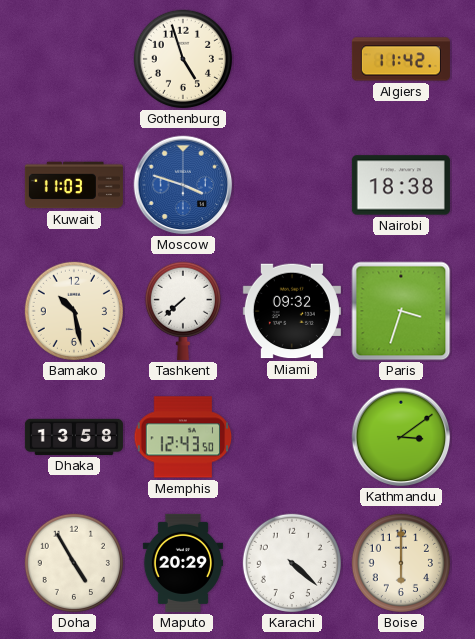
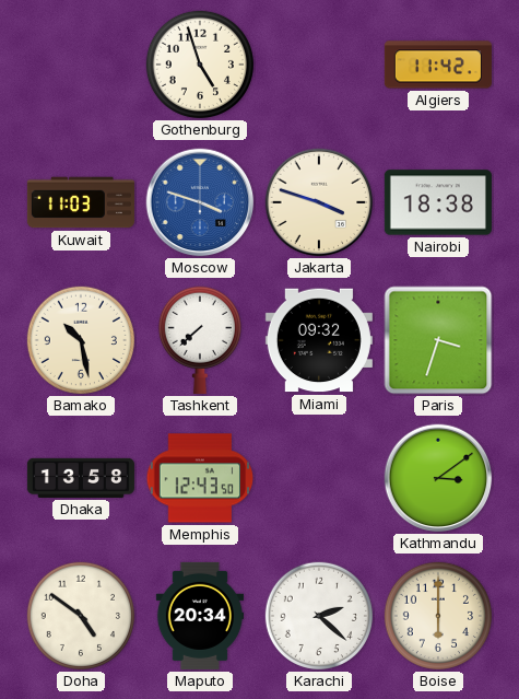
Jakarta: none -> 3:48
Doha: 4:55 -> 4:51
Maputo: 20:29 -> 20:34
Karachi: 4:22 -> 2:22
